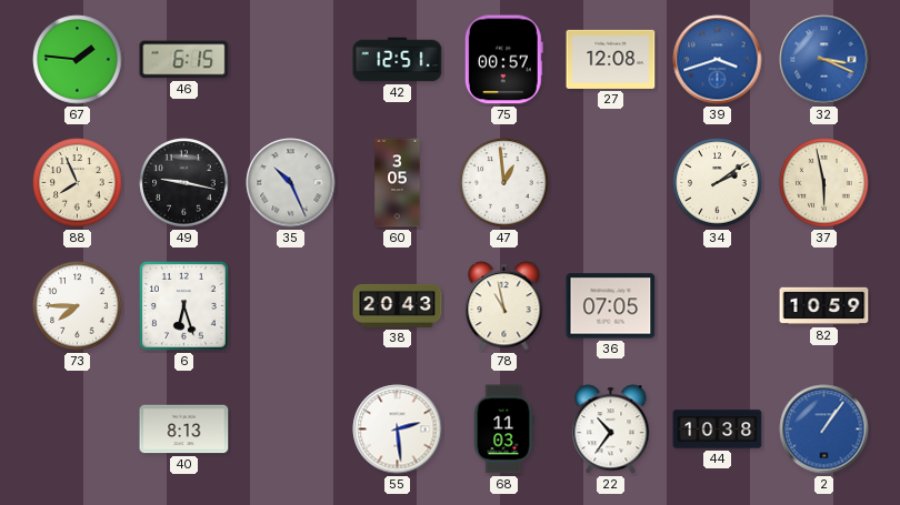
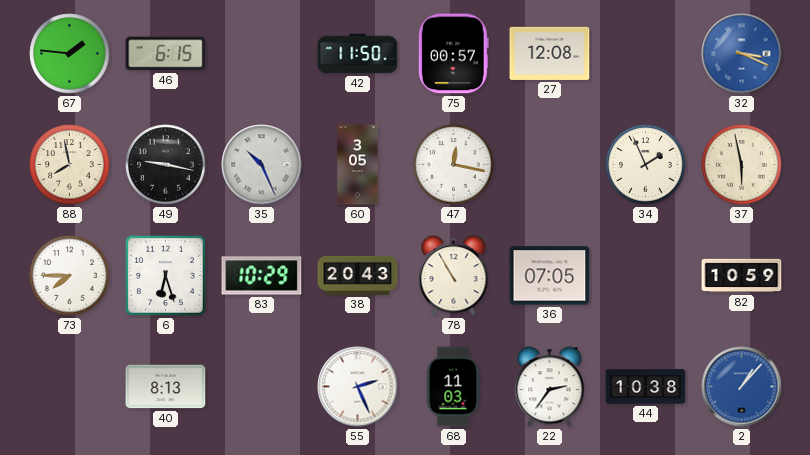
42: 12:51 -> 11:50
39: 3:42 -> none
88: 7:56 -> 7:58
47: 12:59 -> 12:17
34: 2:09 -> 1:56
83: none -> 10:29
78: 10:58 -> 10:55
55: 2:29 -> 2:26
22: 10:36 -> 2:36
2: 1:06 -> 1:07
